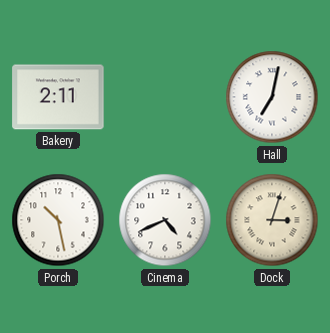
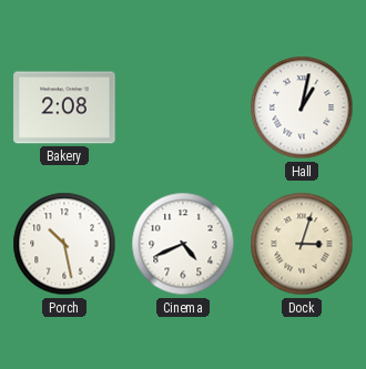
Bakery: 2:11 -> 2:08
Hall: 7:02 -> 1:02
